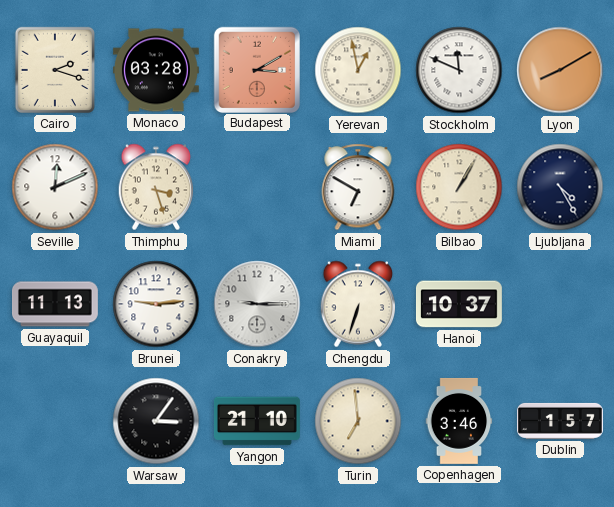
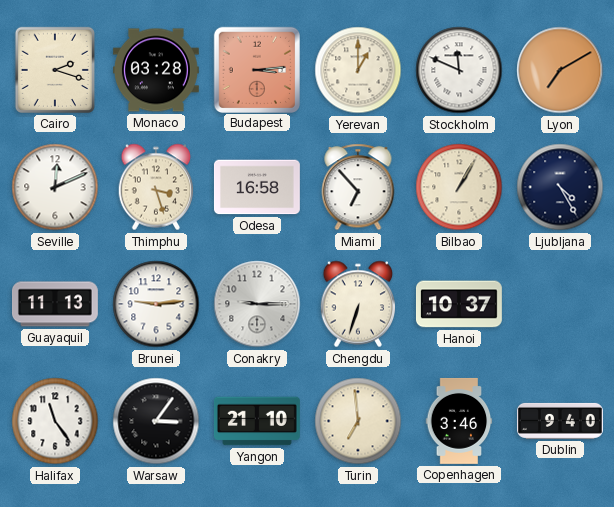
Budapest: 3:10 -> 3:14
Yerevan: 12:58 -> 1:00
Lyon: 8:10 -> 7:10
Odesa: none -> 16:58
Miami: 6:50 -> 6:53
Halifax: none -> 11:24
Dublin: 1:57 -> 9:40
